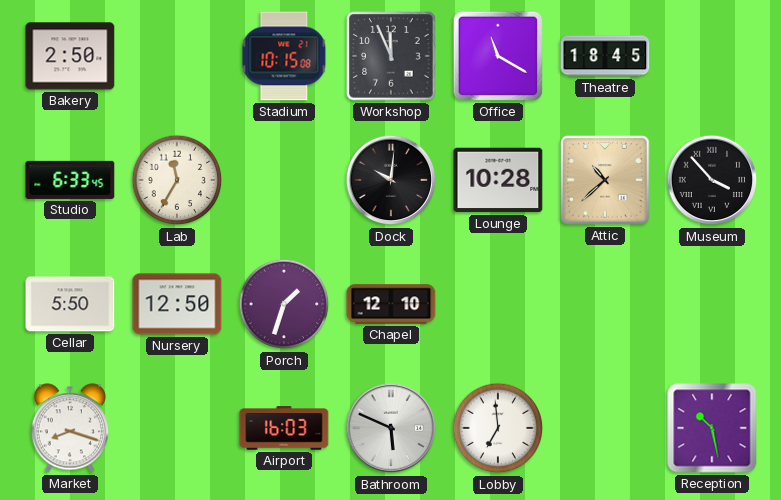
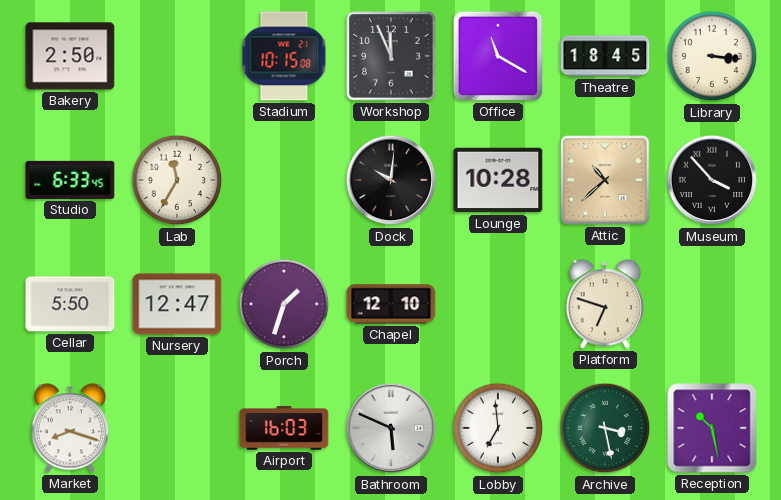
Library: none -> 3:16
Nursery: 12:50 -> 12:47
Platform: none -> 6:48
Archive: none -> 3:28
